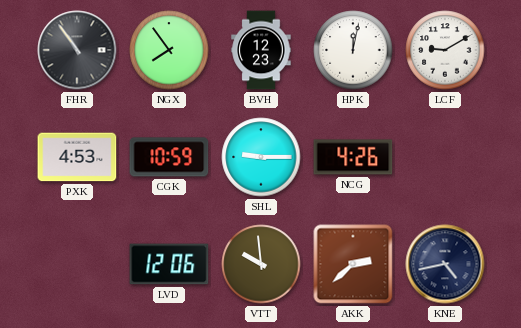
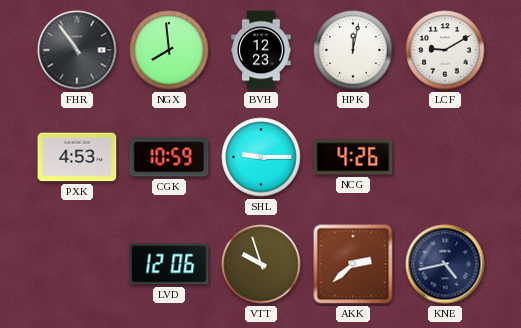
NGX: 7:54 -> 7:59
VTT: 9:59 -> 9:57
